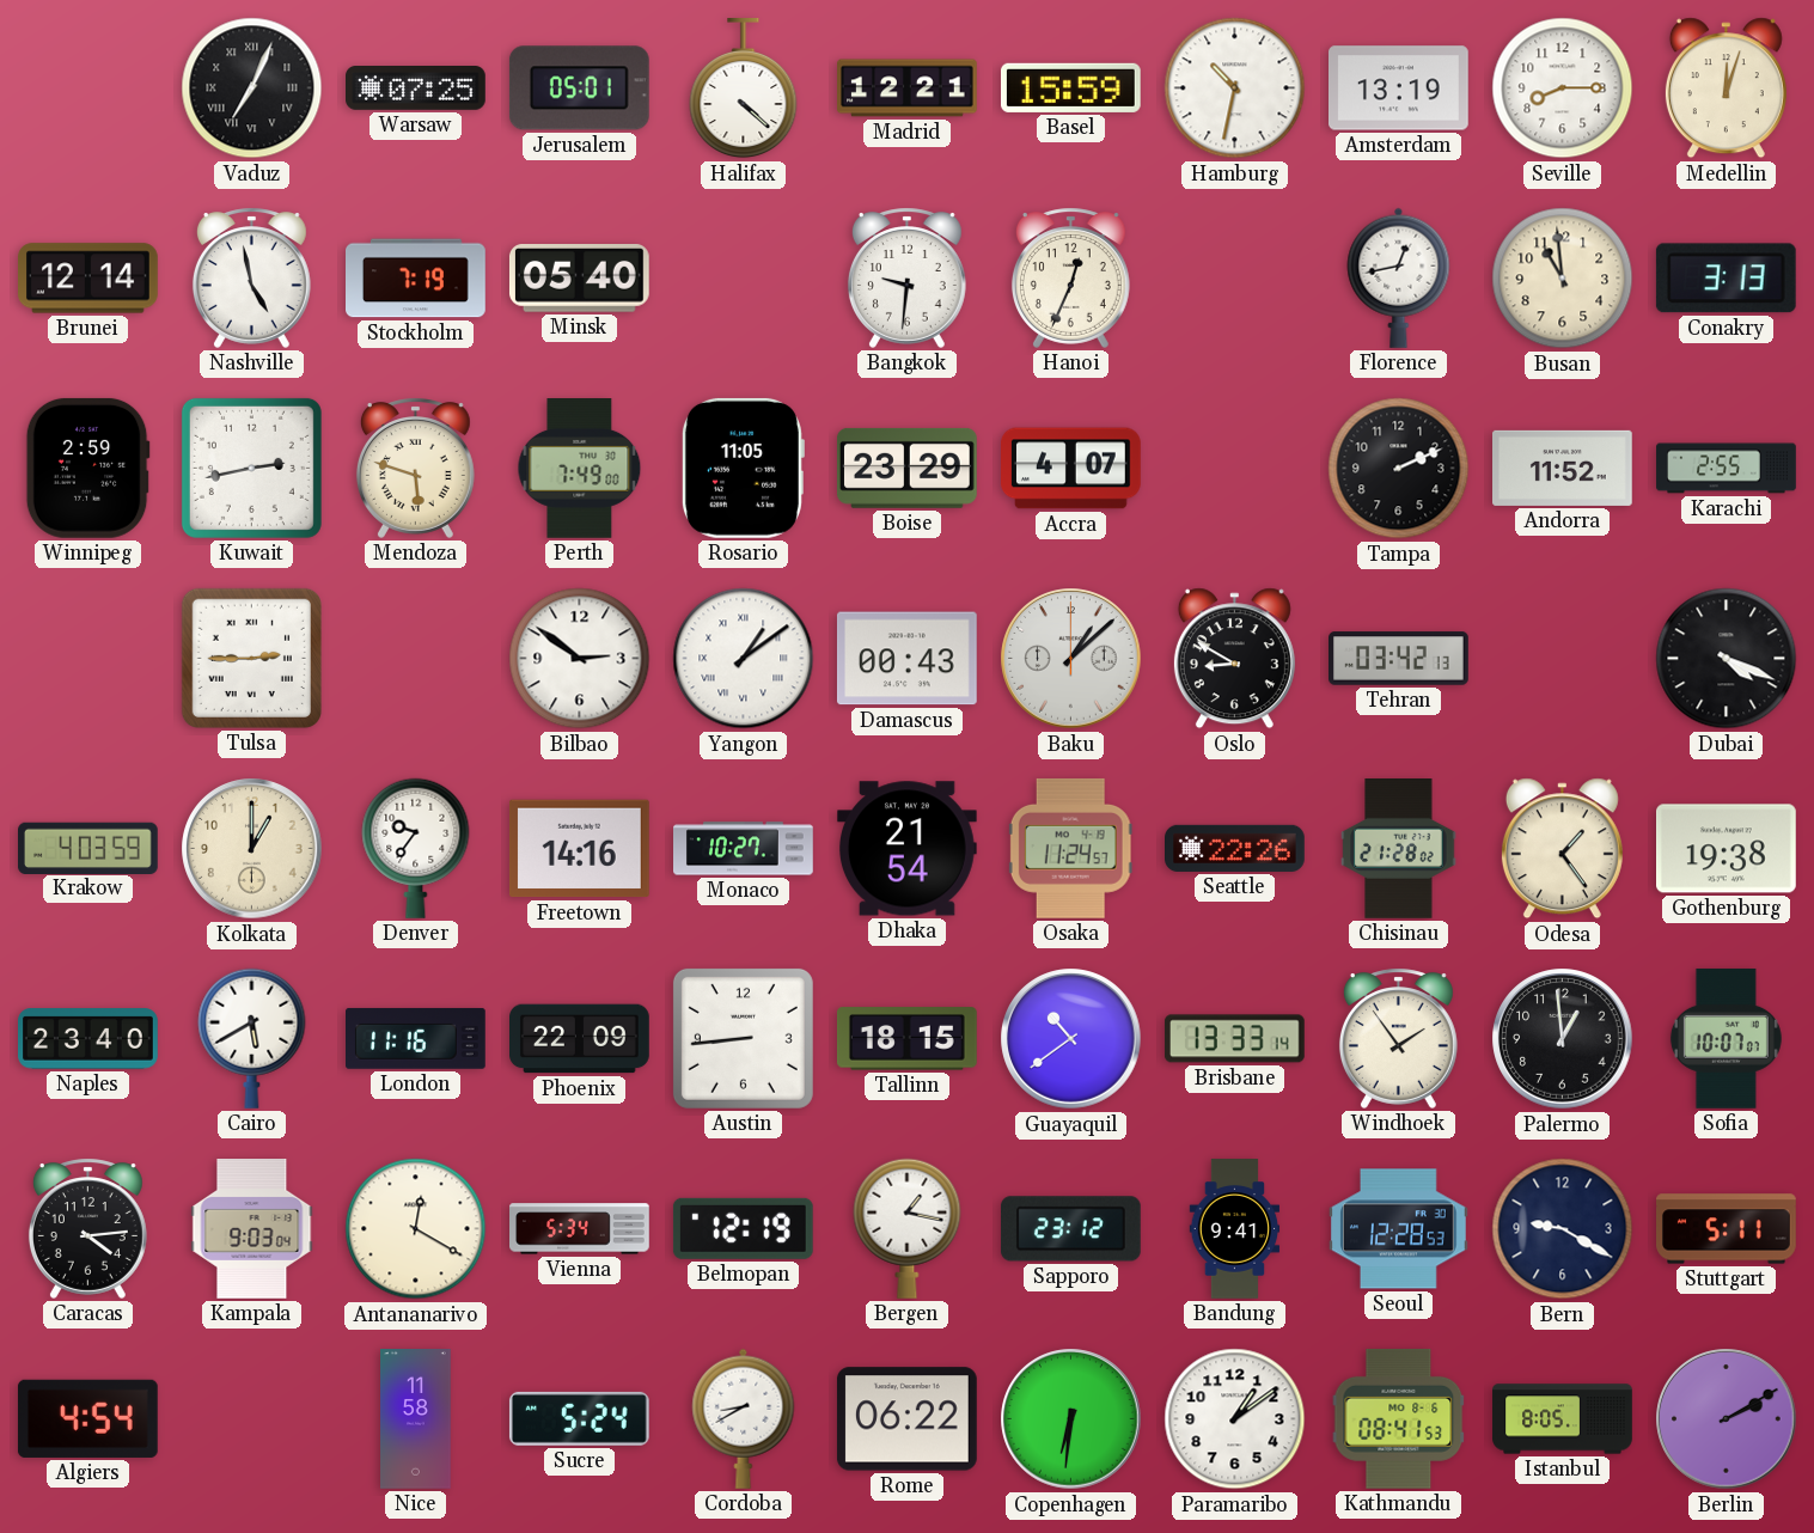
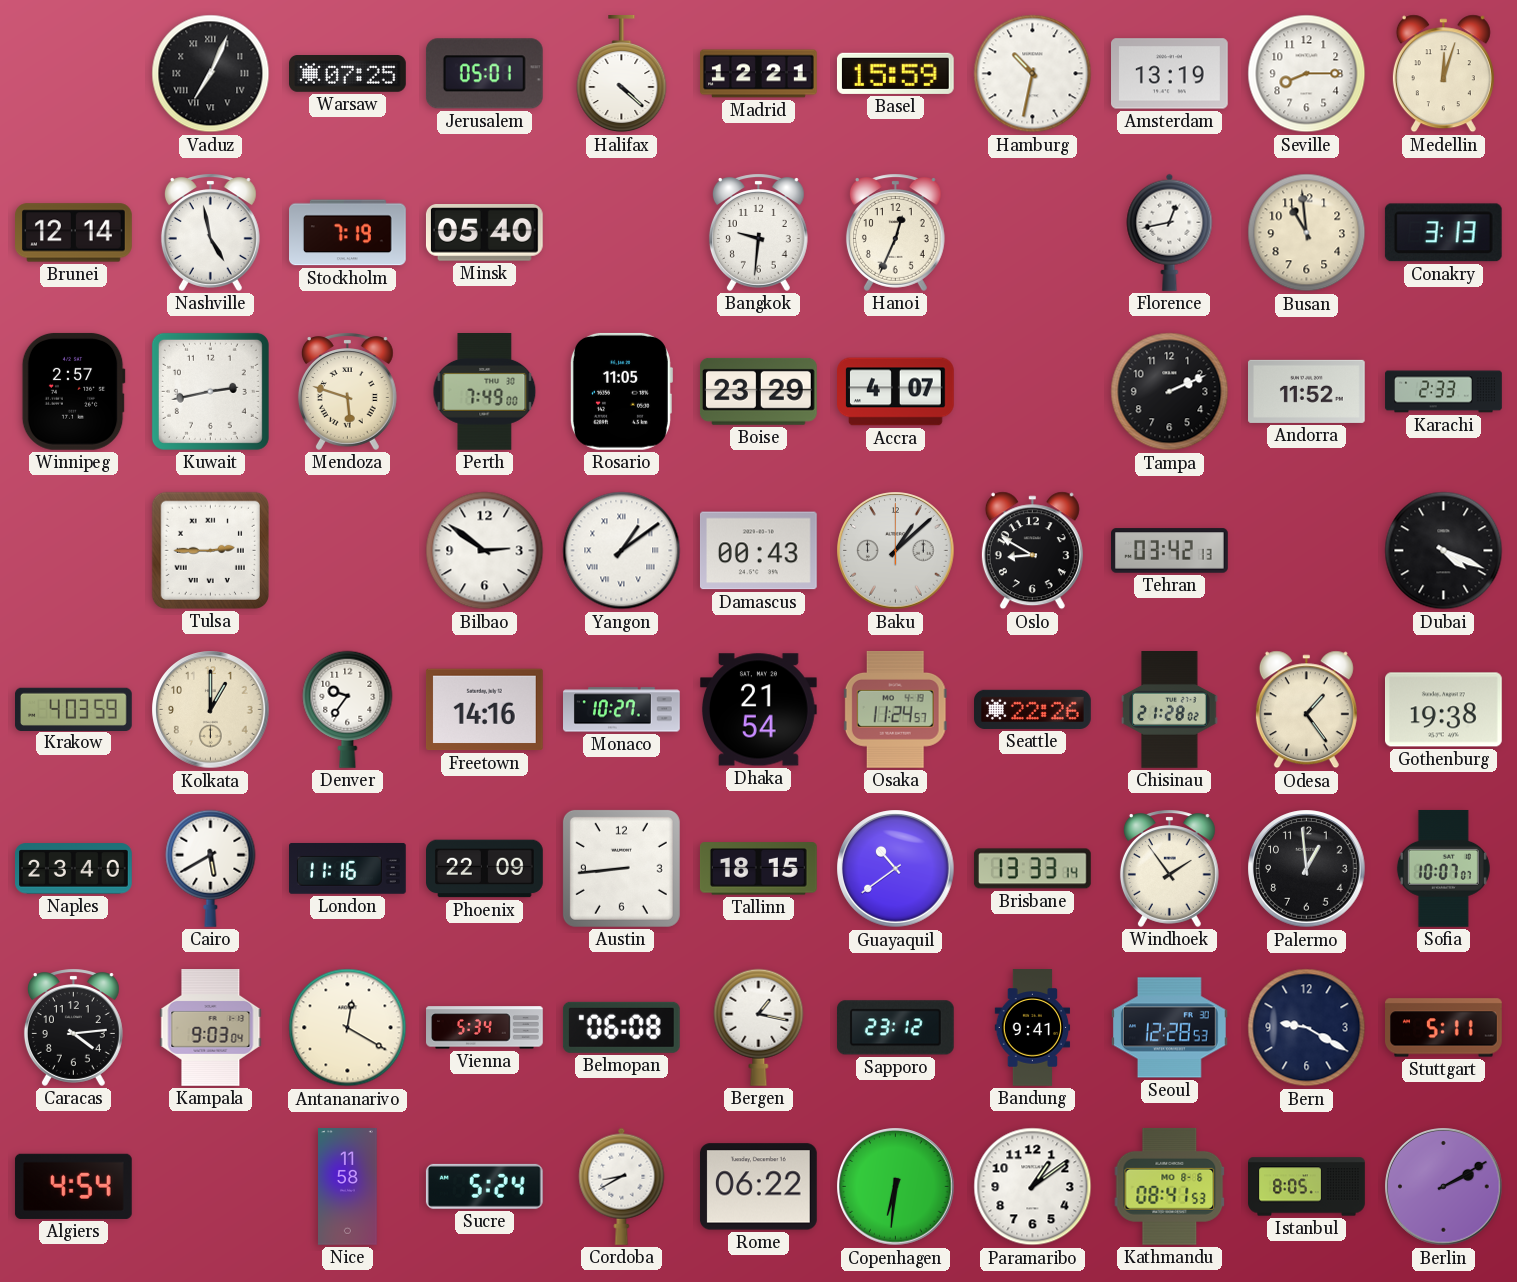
Winnipeg: 2:59 -> 2:57
Karachi: 2:55 -> 2:33
Belmopan: 12:19 -> 06:08
